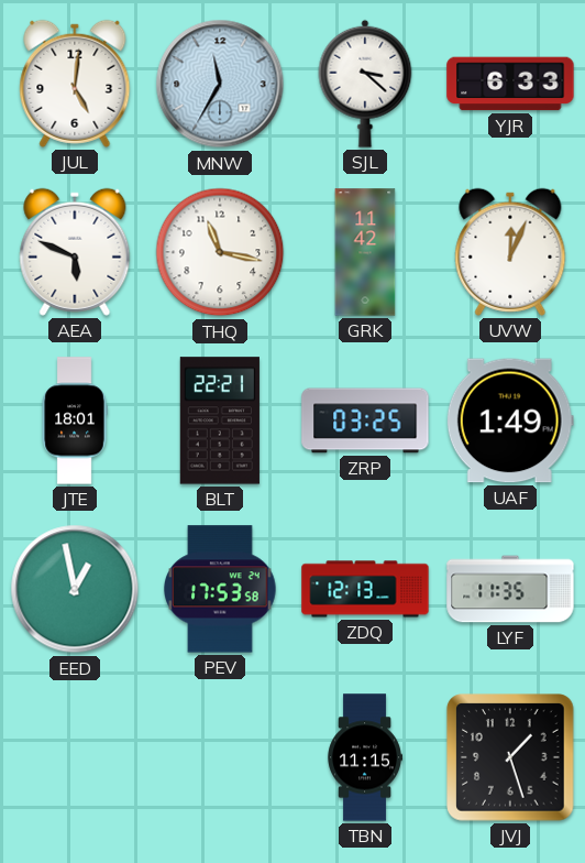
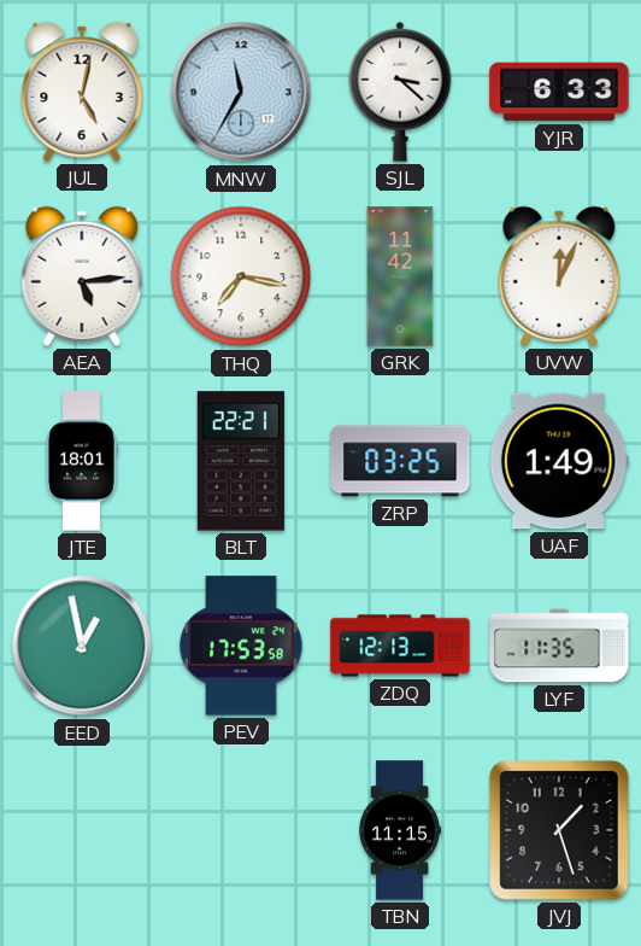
JUL: 5:01 -> 5:02
AEA: 5:49 -> 5:14
THQ: 11:17 -> 7:17
